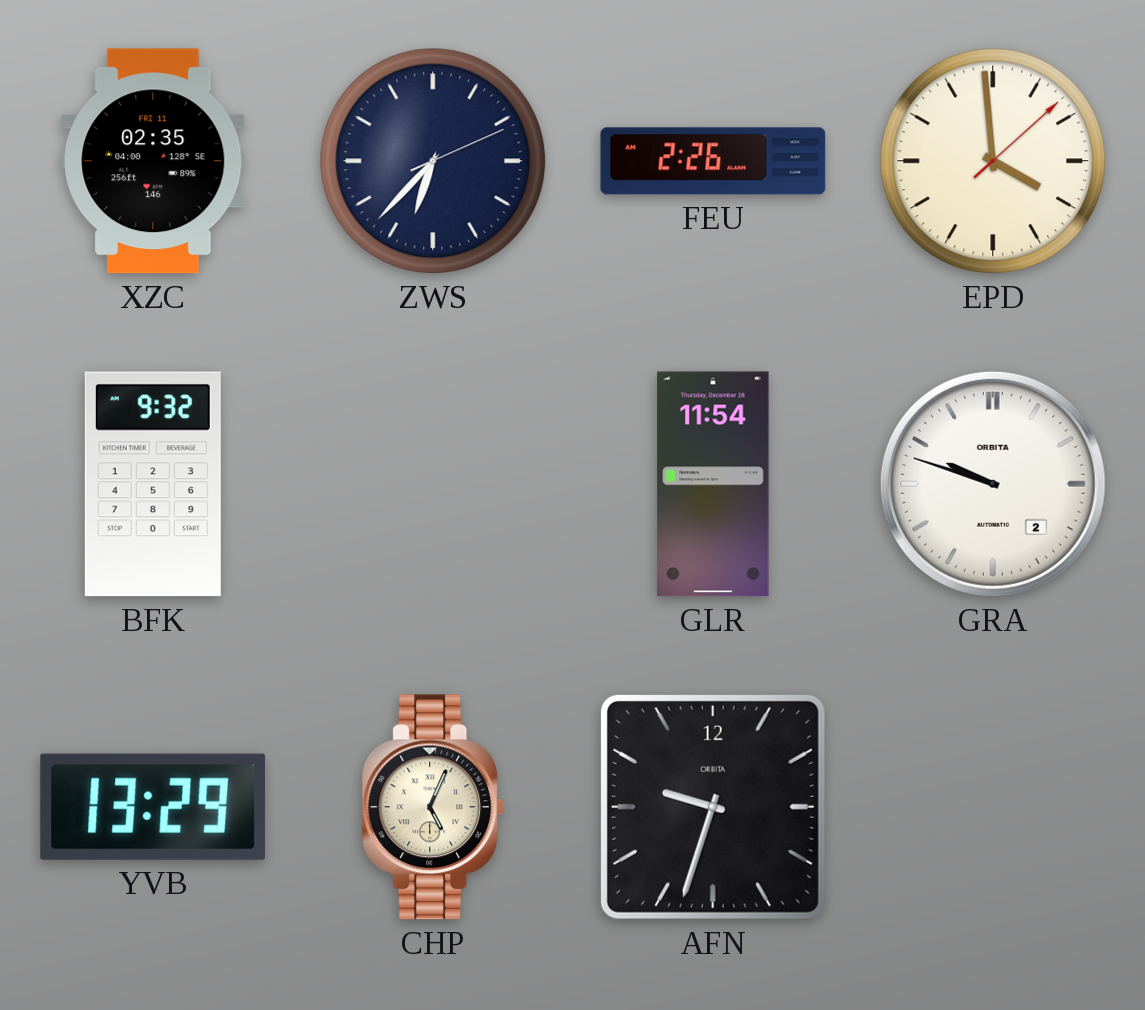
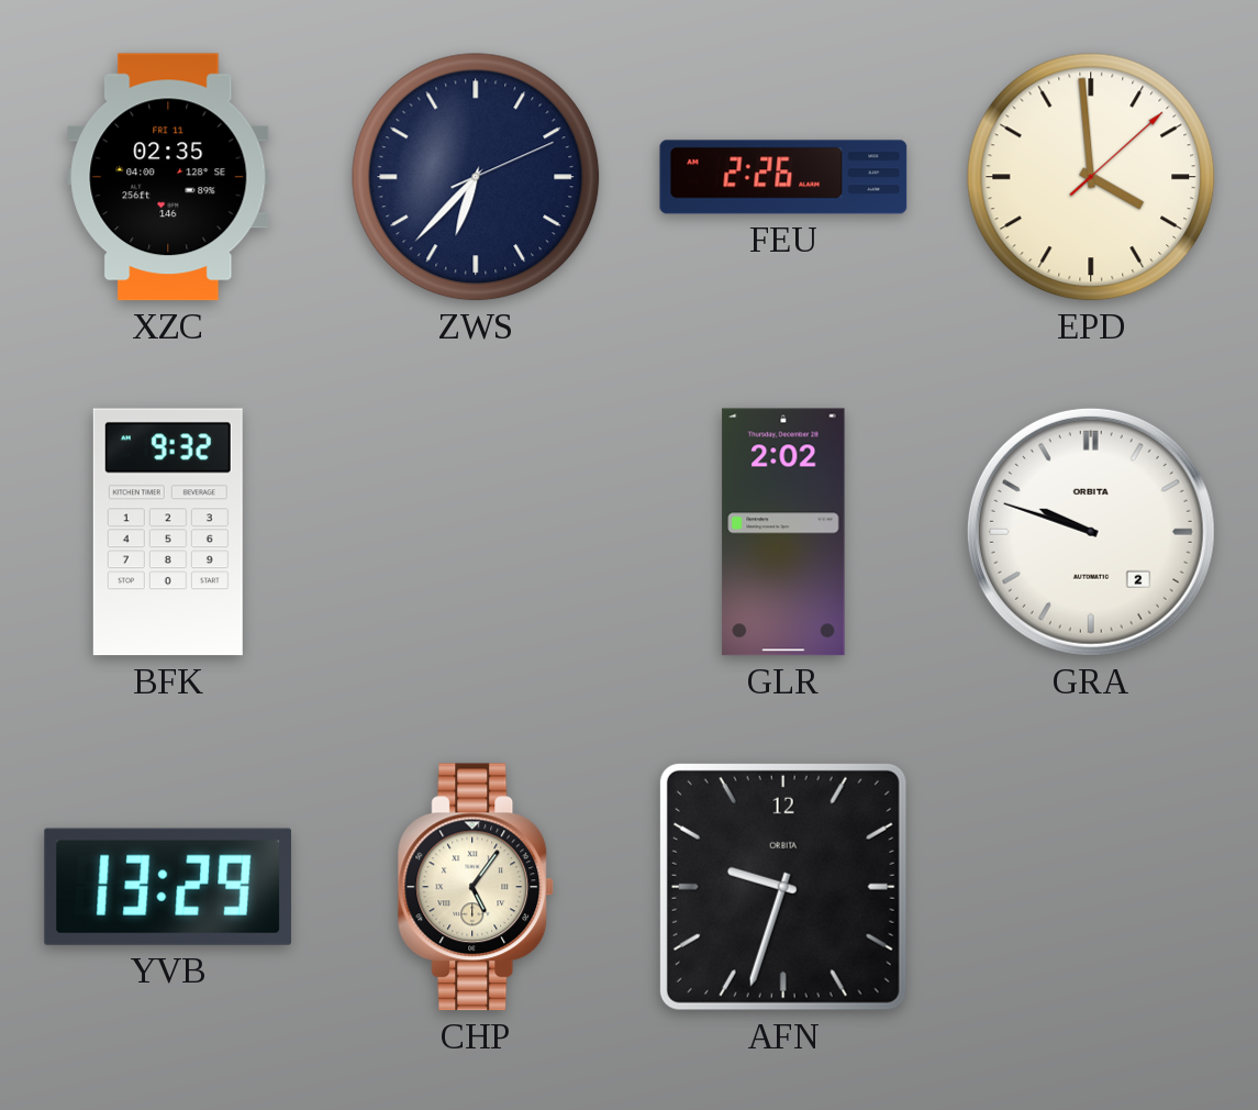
GLR: 11:54 -> 2:02
CHP: 5:04 -> 5:06
